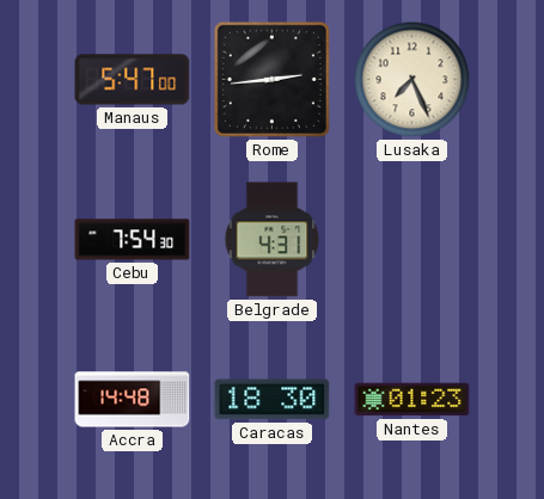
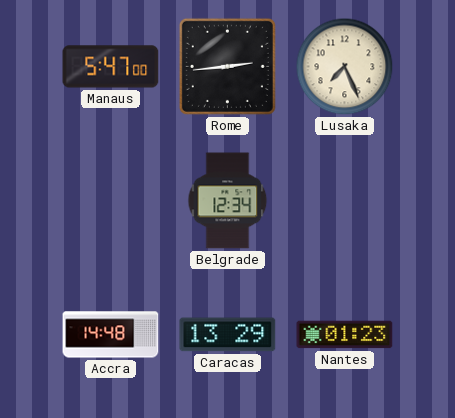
Cebu: 7:54 -> none
Belgrade: 4:31 -> 12:34
Caracas: 18:30 -> 13:29
